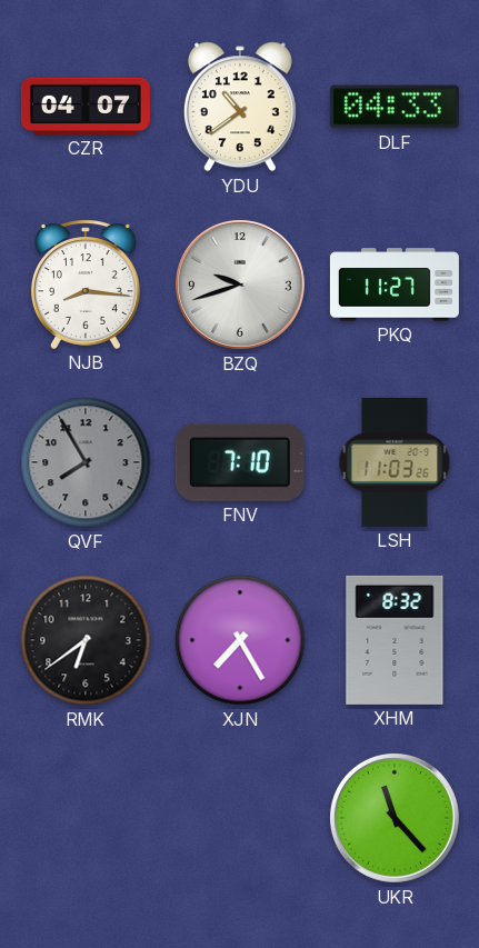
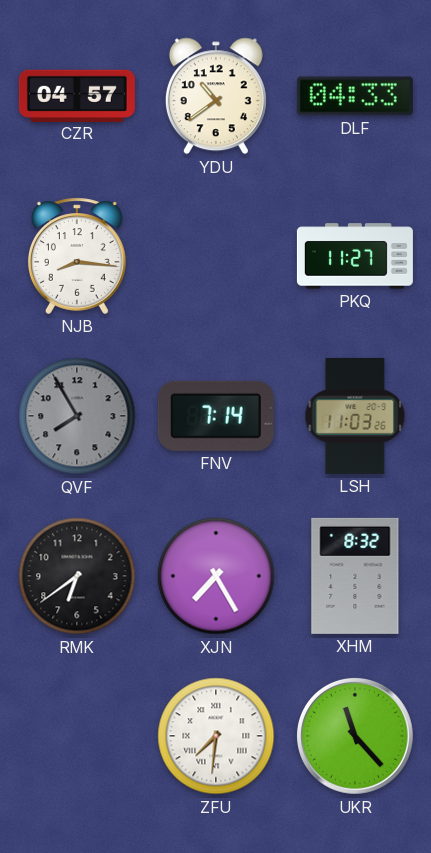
CZR: 04:07 -> 04:57
BZQ: 9:42 -> none
FNV: 7:10 -> 7:14
ZFU: none -> 7:31
